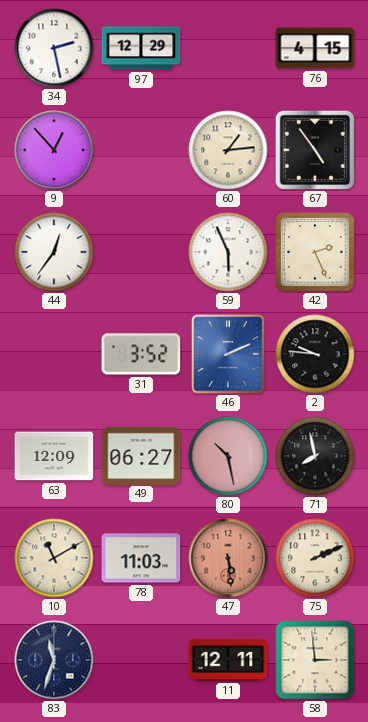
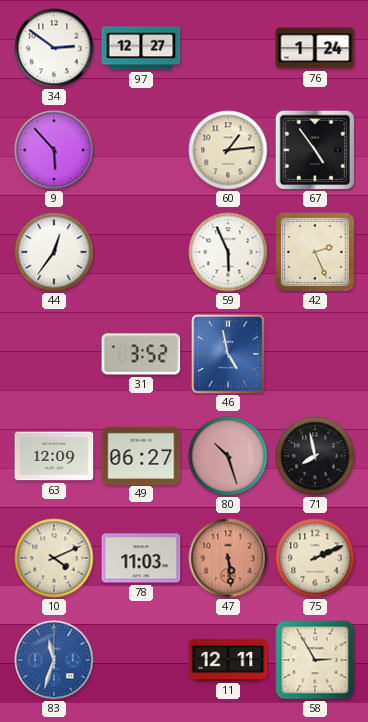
34: 2:28 -> 2:51
97: 12:29 -> 12:27
76: 4:15 -> 1:24
9: 12:53 -> 5:53
46: 2:11 -> 4:58
2: 9:46 -> none
80: 10:28 -> 10:27
10: 11:10 -> 4:11
83 dial: navy -> blue
58: 2:59 -> 2:55
